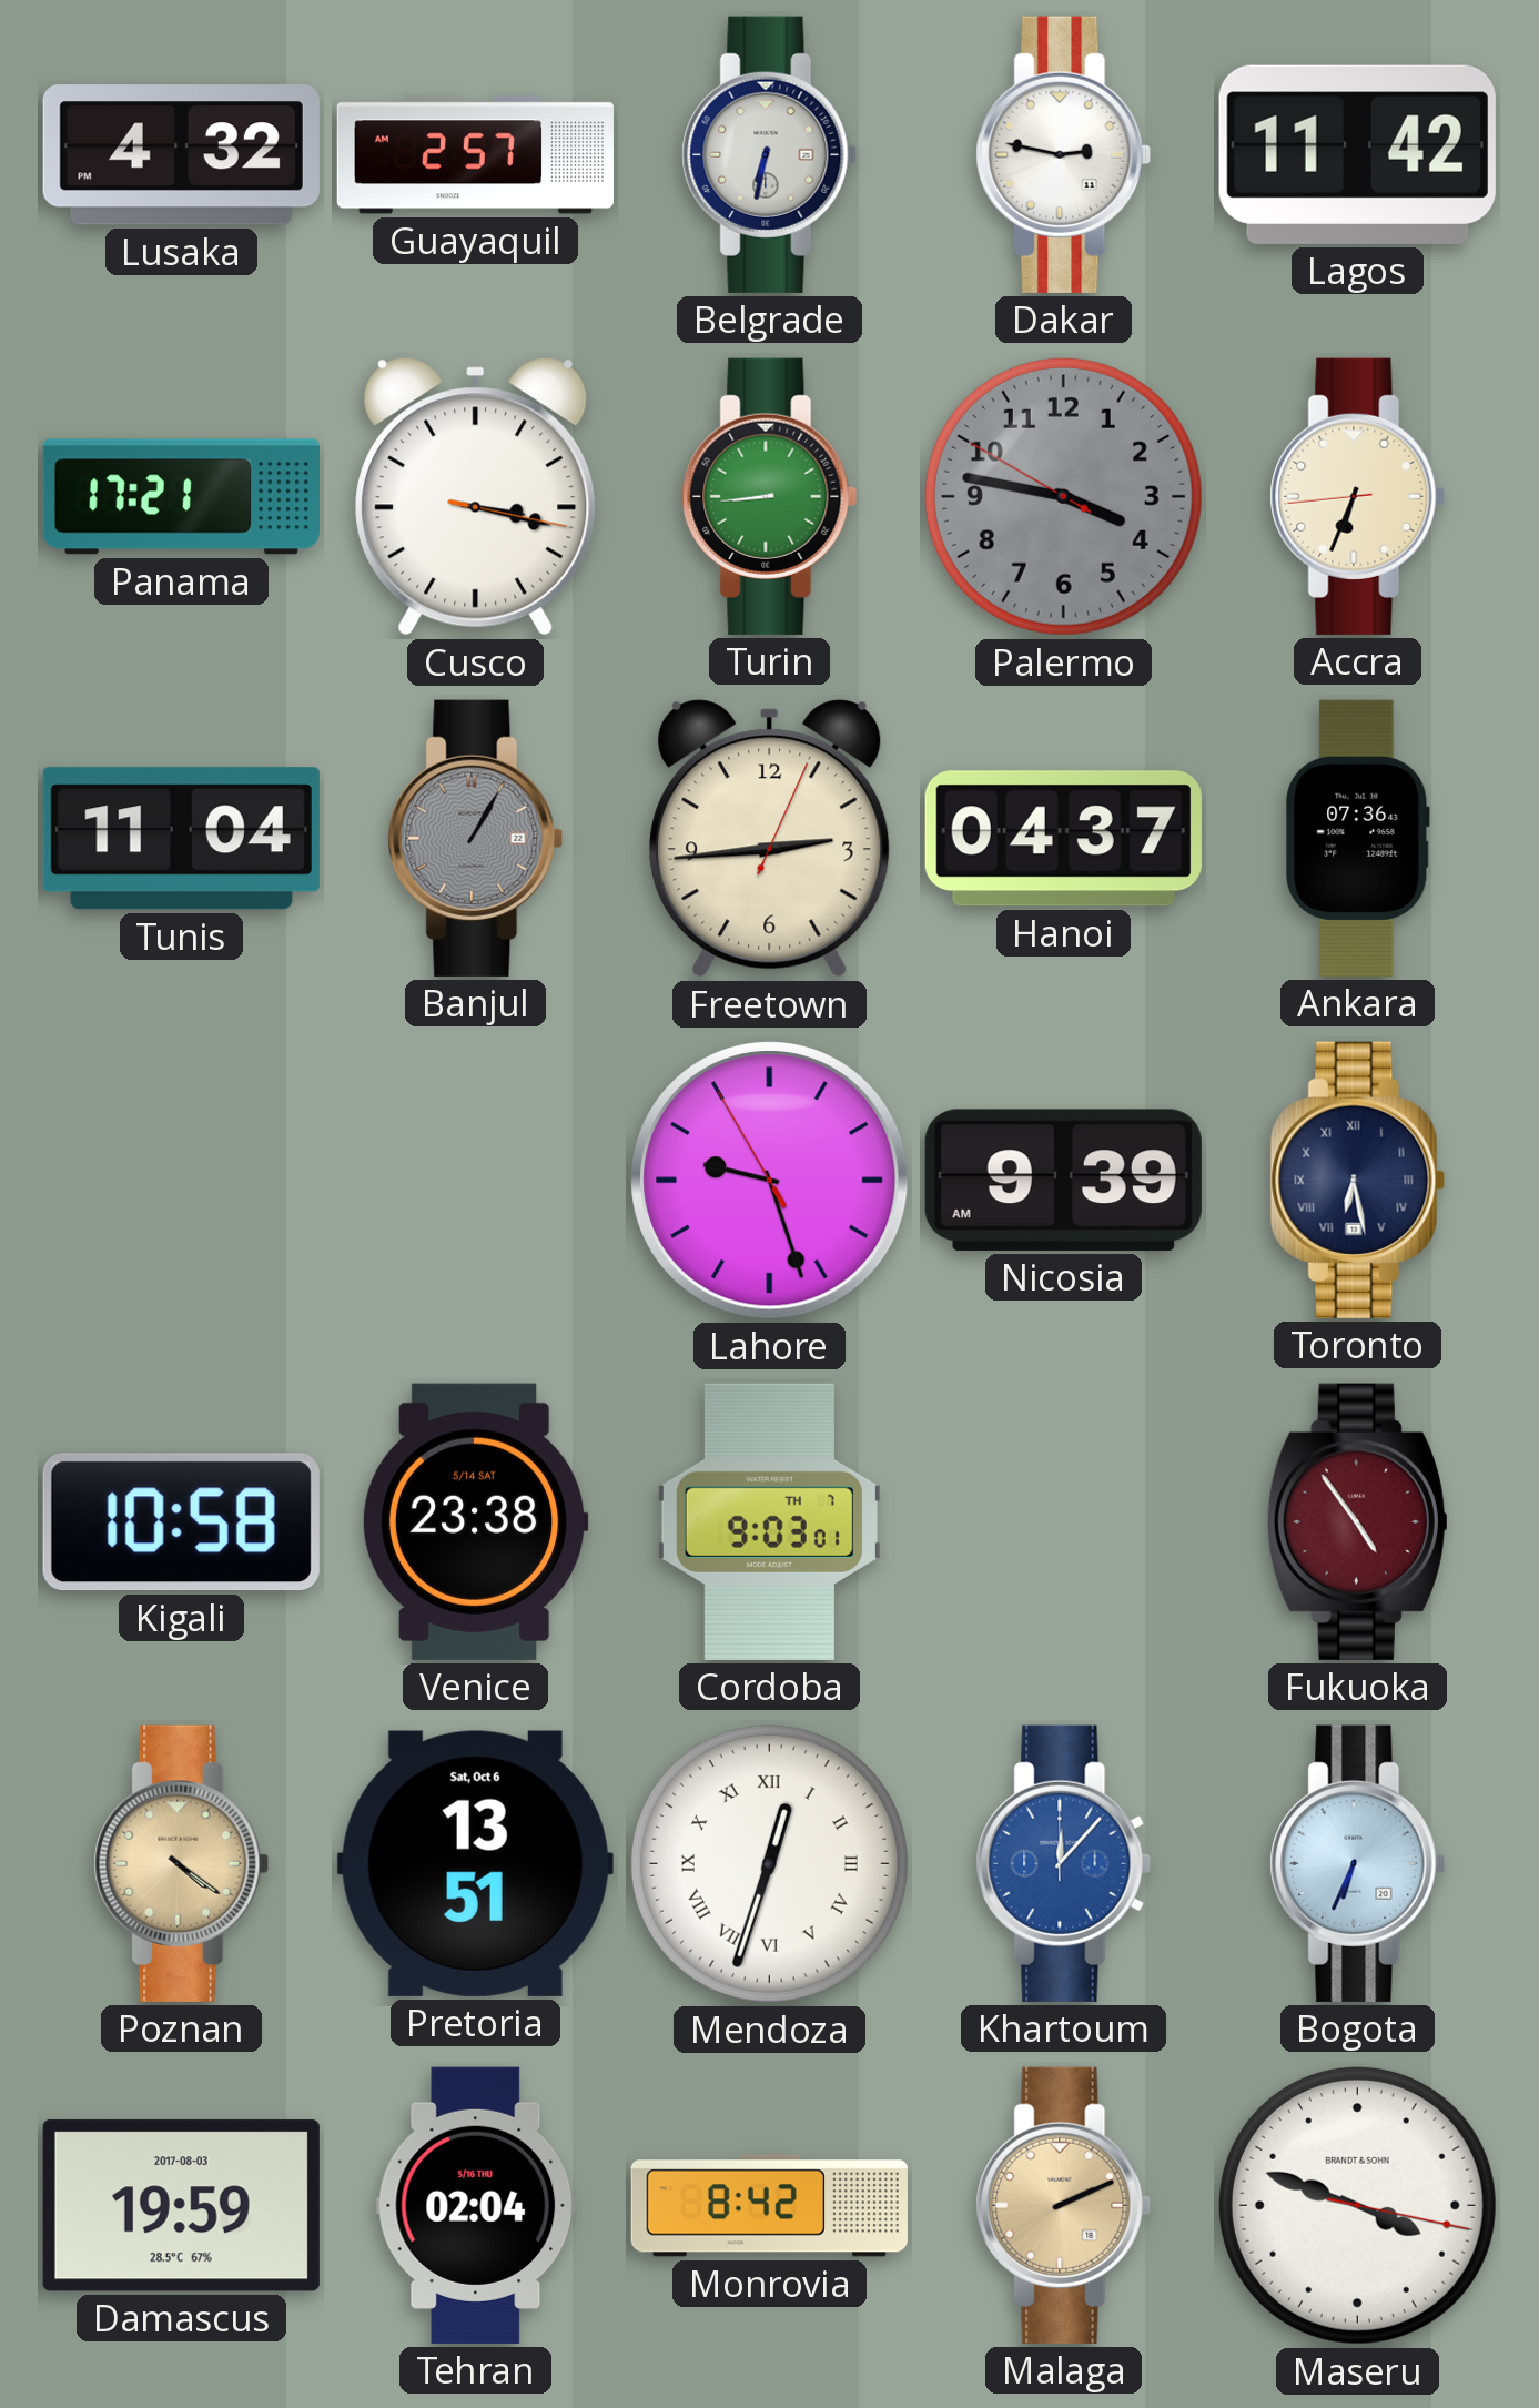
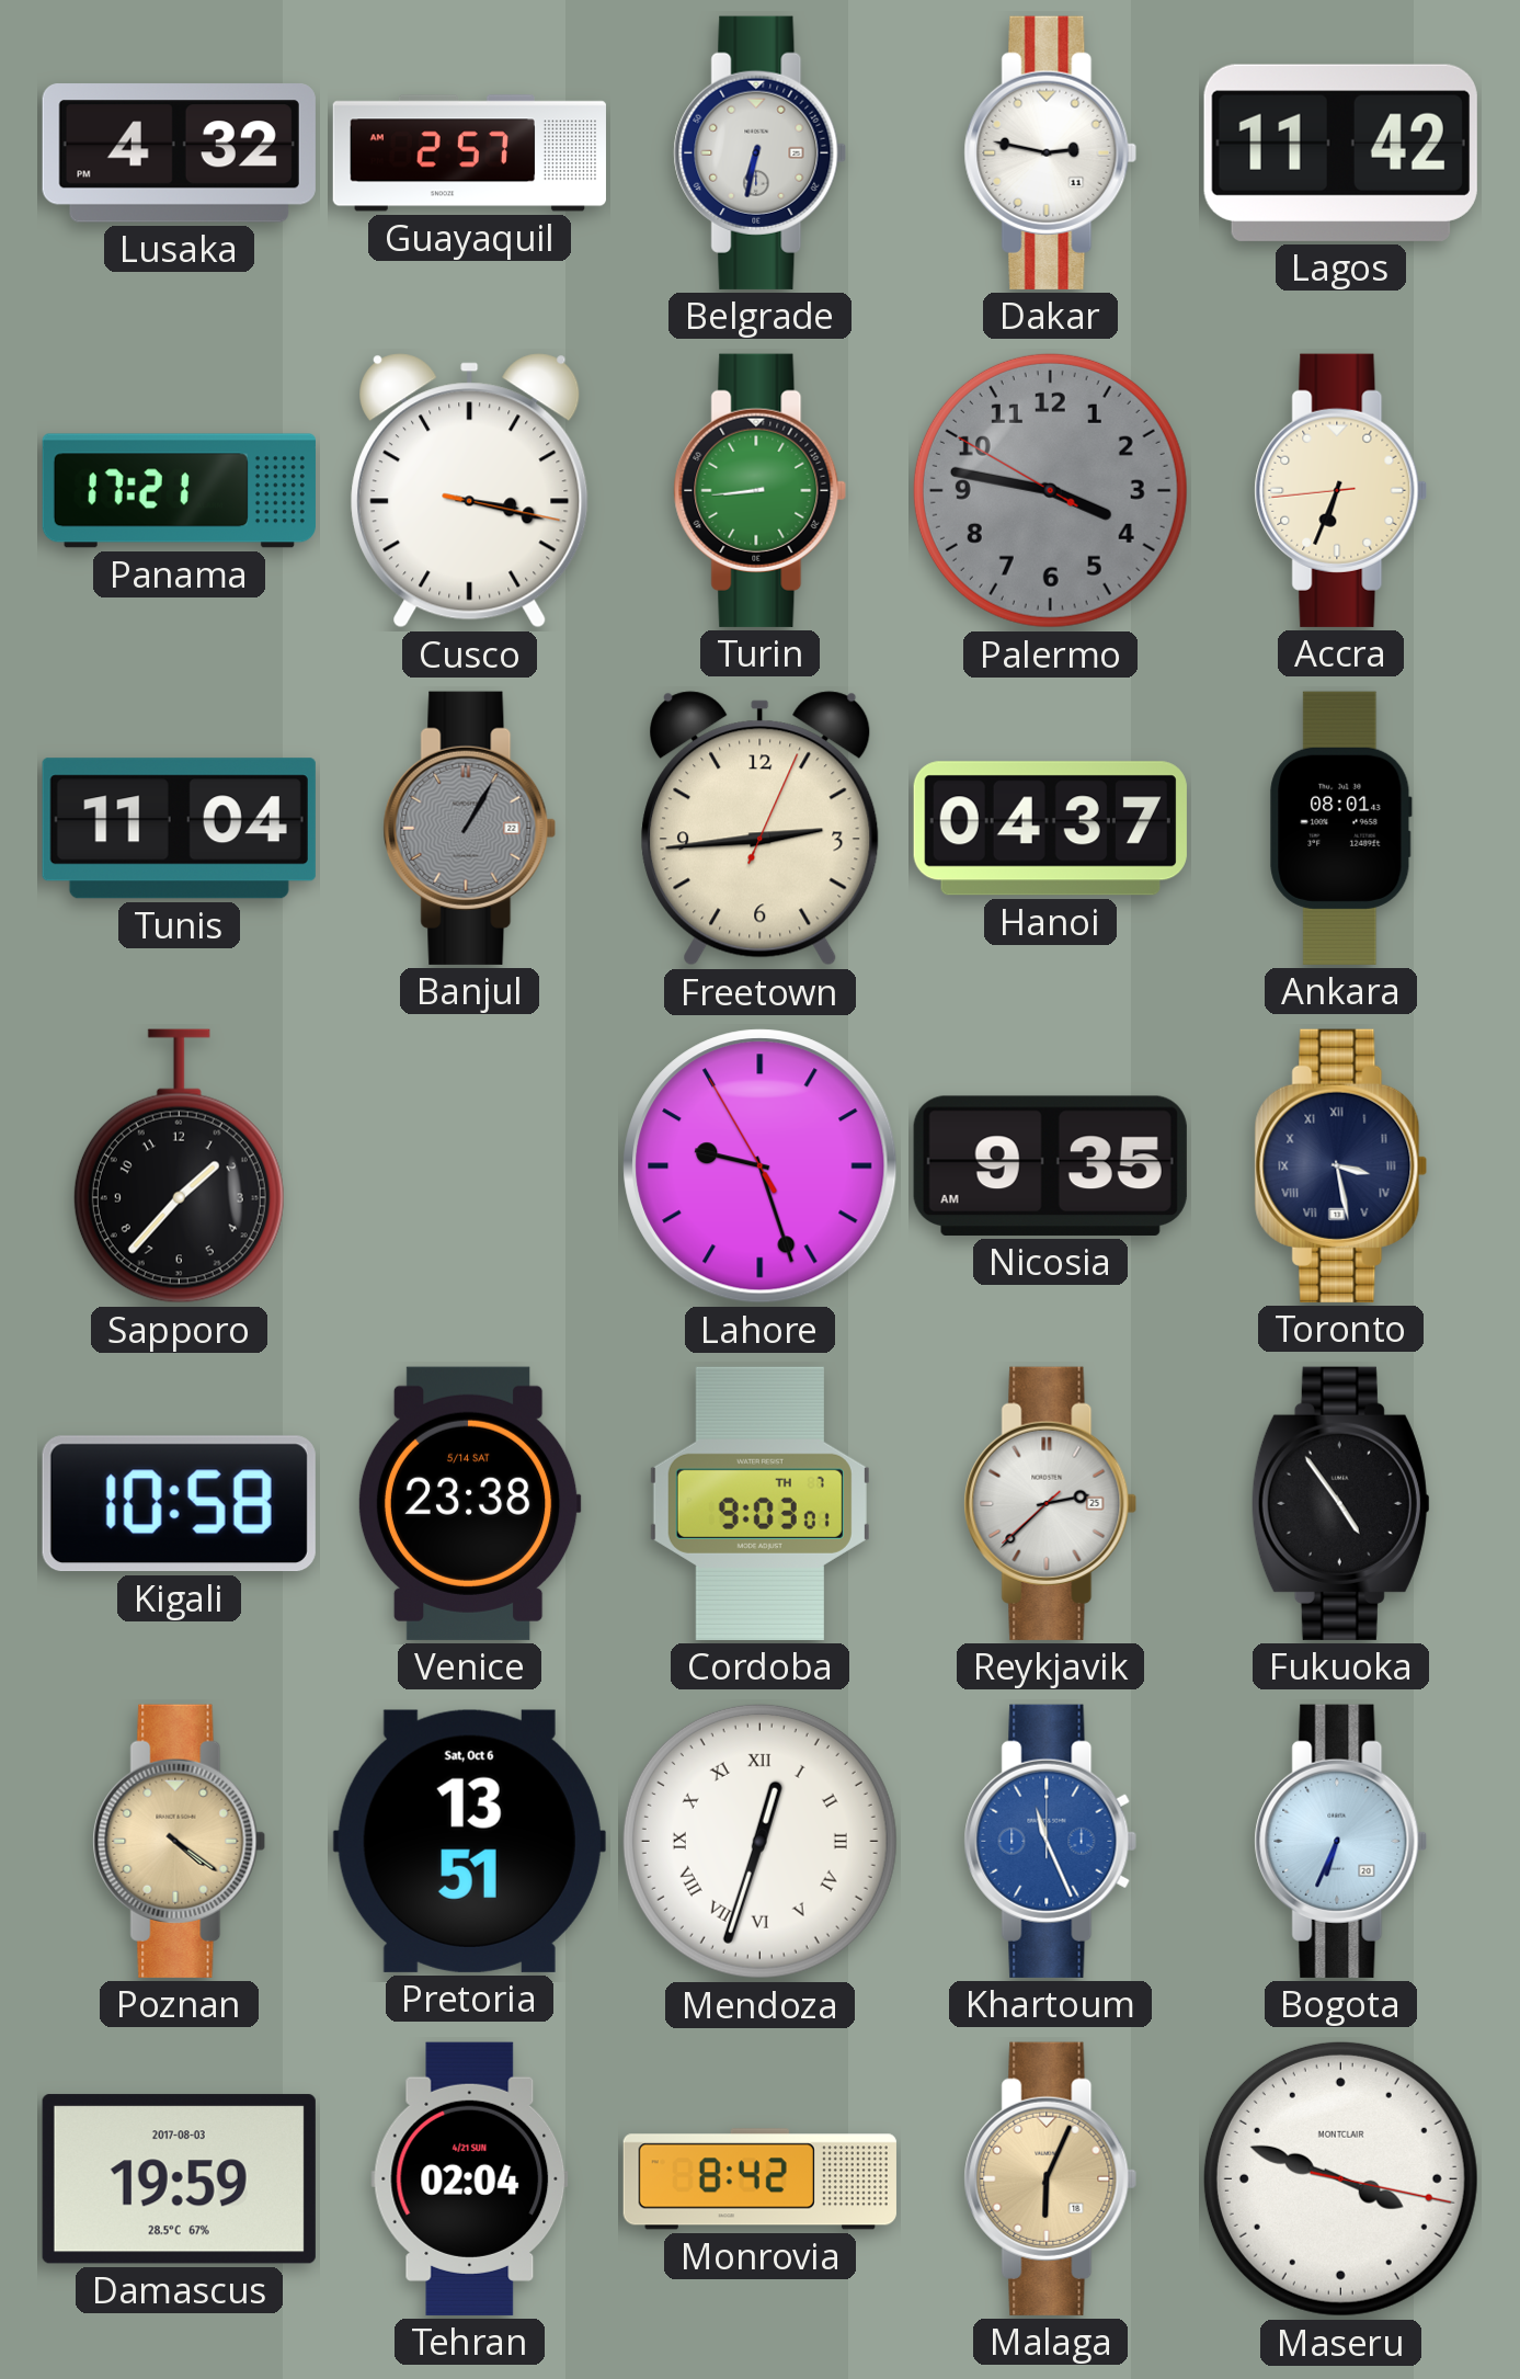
Ankara: 07:36 -> 08:01
Sapporo: none -> 1:37
Nicosia: 9:39 -> 9:35
Toronto: 6:28 -> 3:28
Reykjavik: none -> 2:37
Fukuoka dial: burgundy -> black
Khartoum: 12:07 -> 11:26
Tehran date: 5/16 THU -> 4/21 SUN
Malaga: 2:11 -> 6:04
Maseru brand: BRANDT & SOHN -> MONTCLAIR
